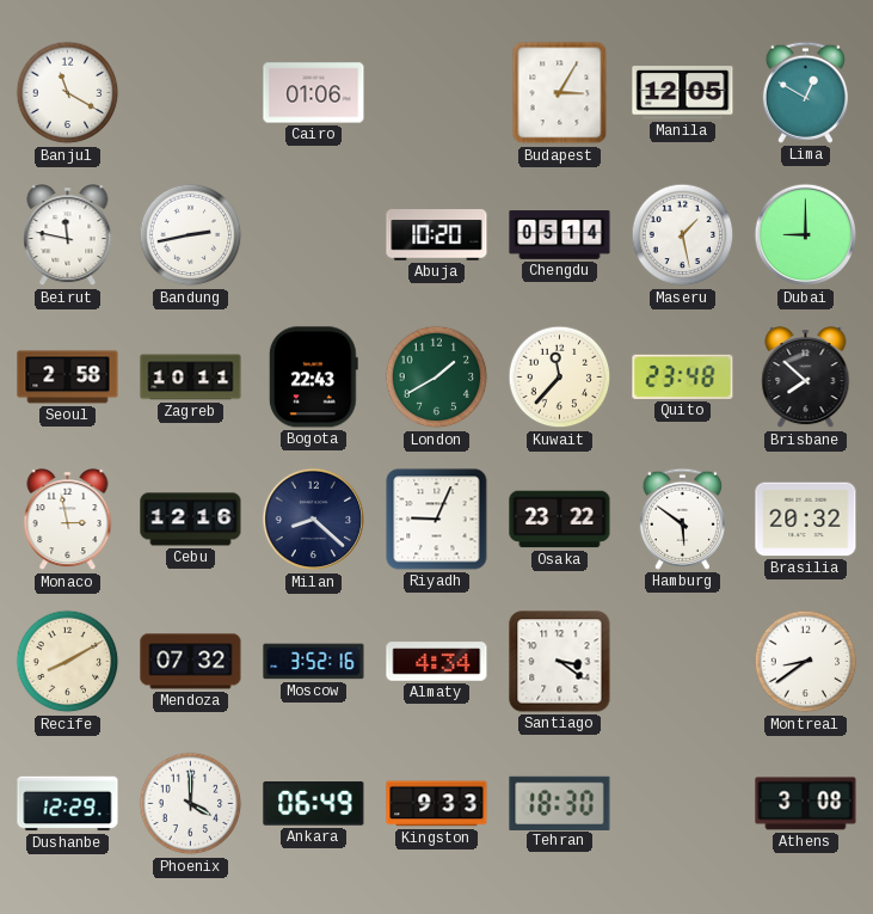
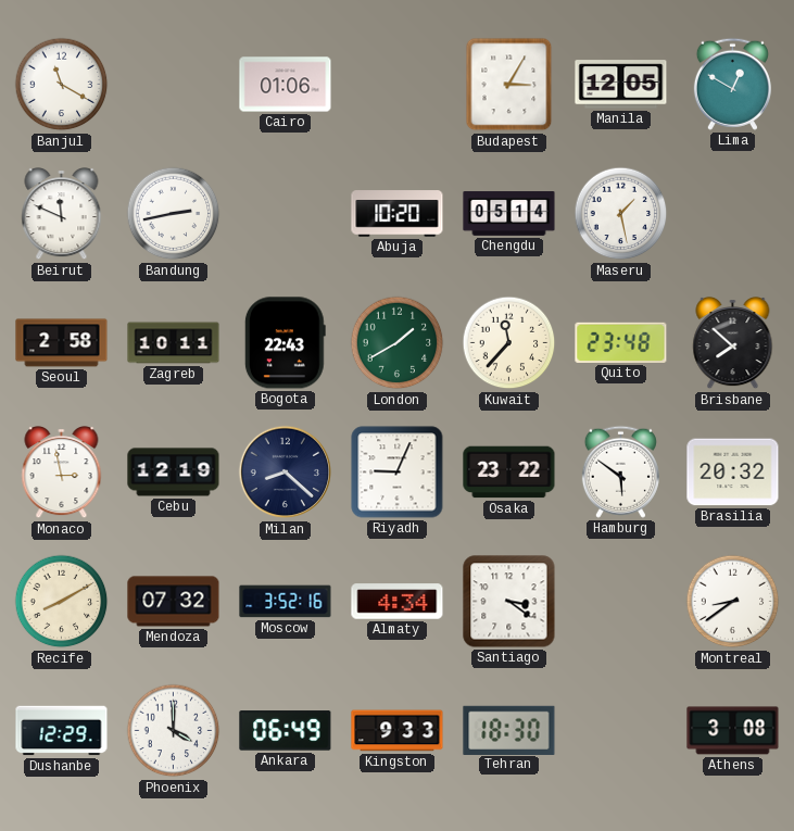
Beirut: 11:47 -> 11:49
Dubai: 9:00 -> none
Cebu: 12:16 -> 12:19
